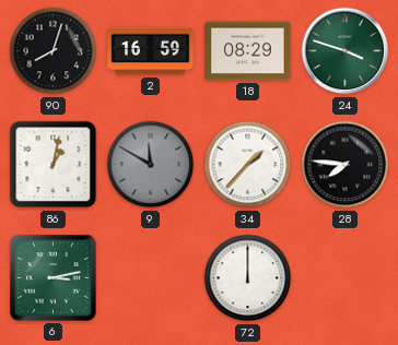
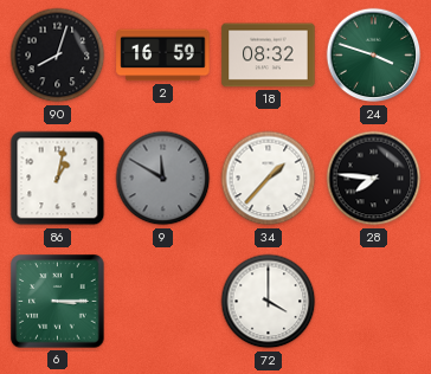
18: 08:29 -> 08:32
6: 3:13 -> 3:15
72: 12:00 -> 4:00
